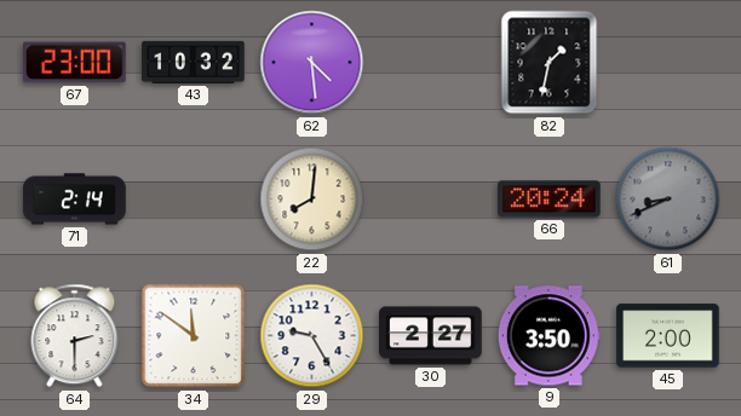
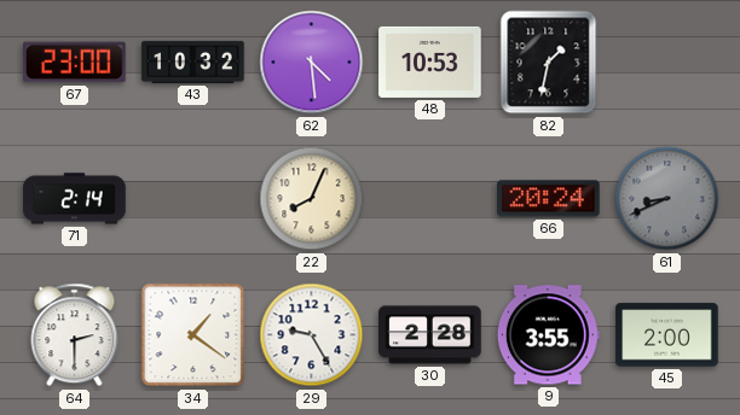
48: none -> 10:53
22: 8:01 -> 8:04
34: 11:51 -> 1:21
30: 2:27 -> 2:28
9: 3:50 -> 3:55
